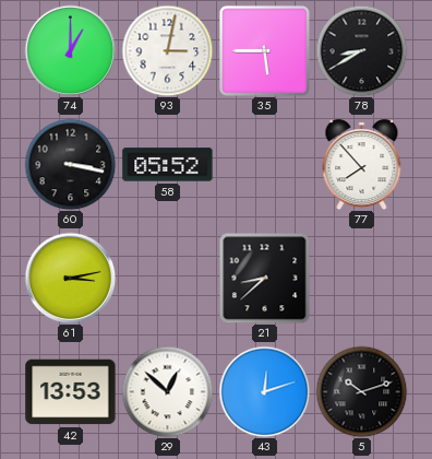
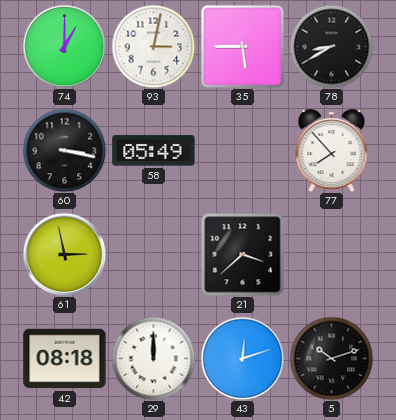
58: 05:52 -> 05:49
61: 3:13 -> 2:58
21: 8:38 -> 3:38
42: 13:53 -> 08:18
29: 12:52 -> 12:00
